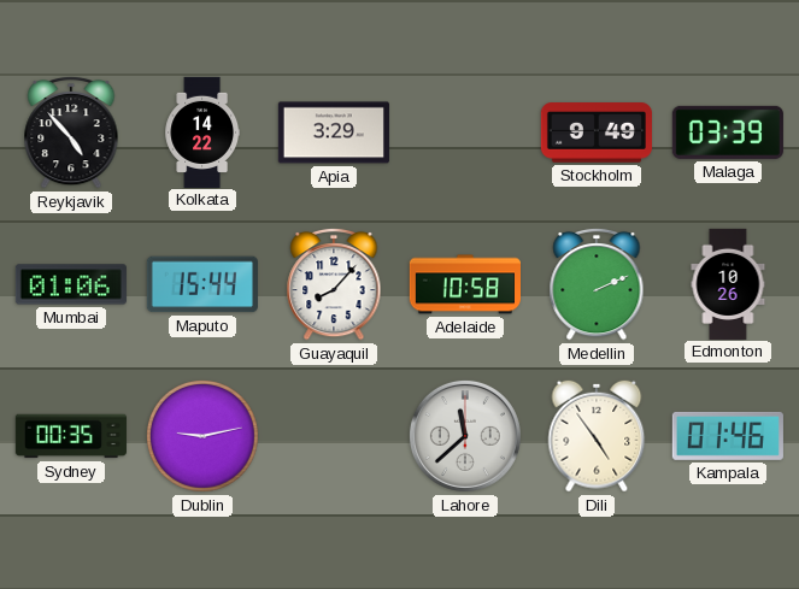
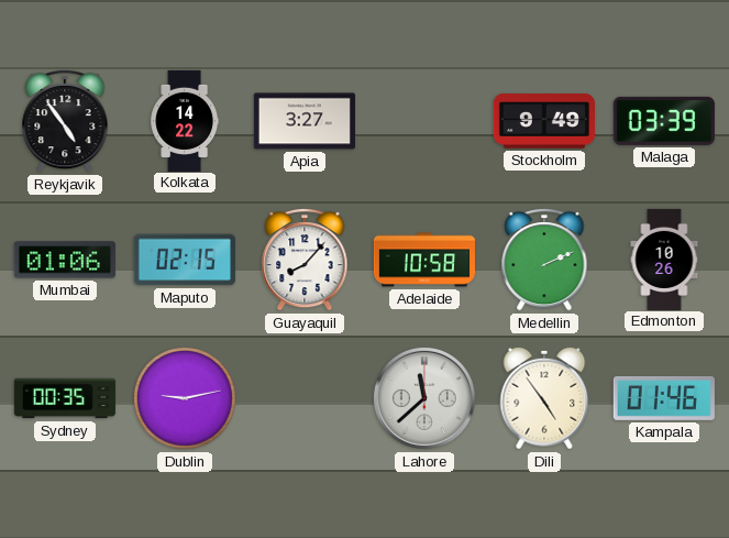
Reykjavik: 4:53 -> 4:54
Apia: 3:29 -> 3:27
Maputo: 15:44 -> 02:15
